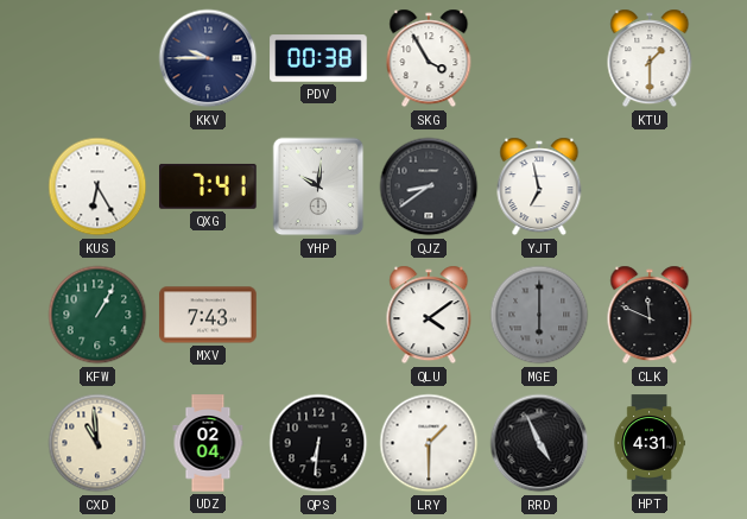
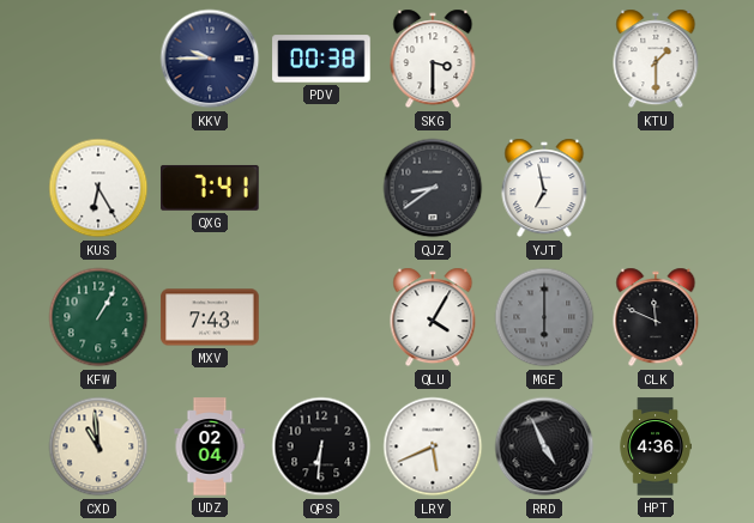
SKG: 3:55 -> 3:30
YHP: 10:01 -> none
QLU: 4:09 -> 4:05
LRY: 1:30 -> 5:41
HPT: 4:31 -> 4:36
